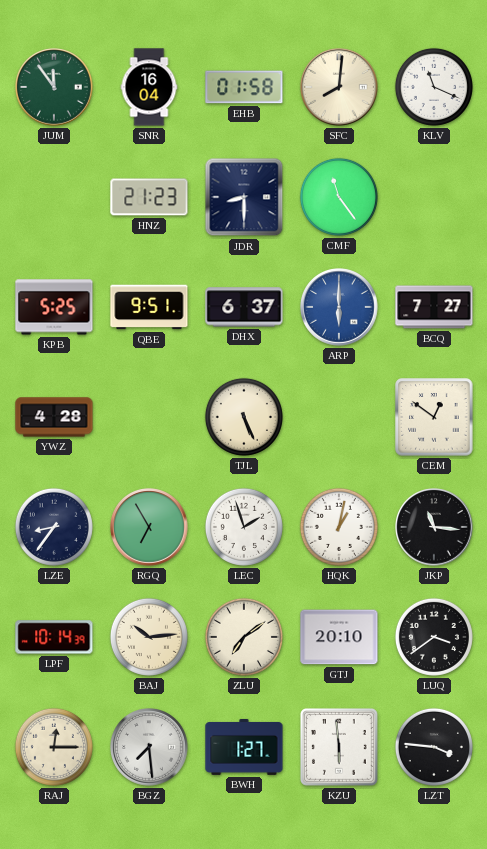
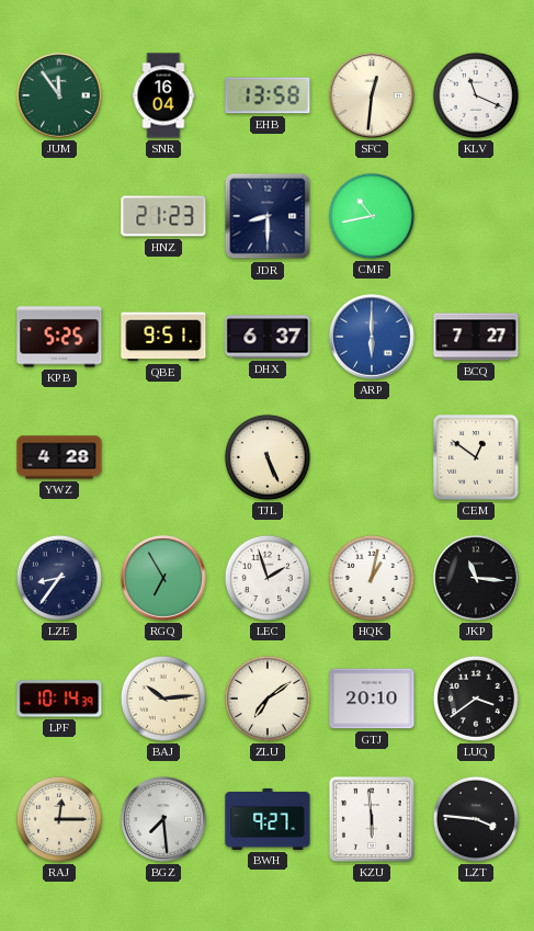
EHB: 01:58 -> 13:58
SFC: 8:01 -> 12:31
CMF: 11:24 -> 10:43
BWH: 1:27 -> 9:27
